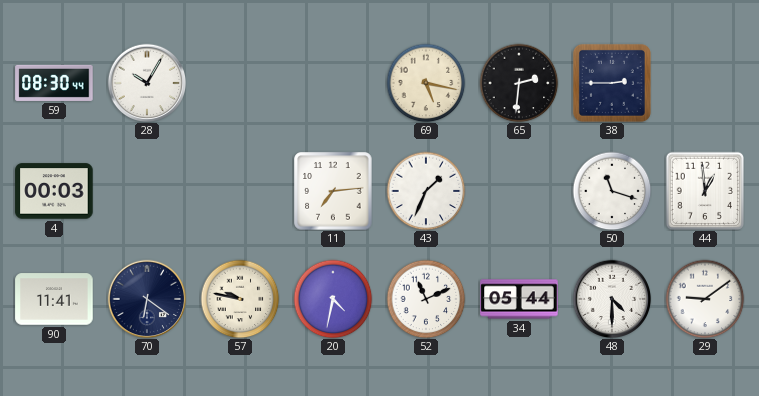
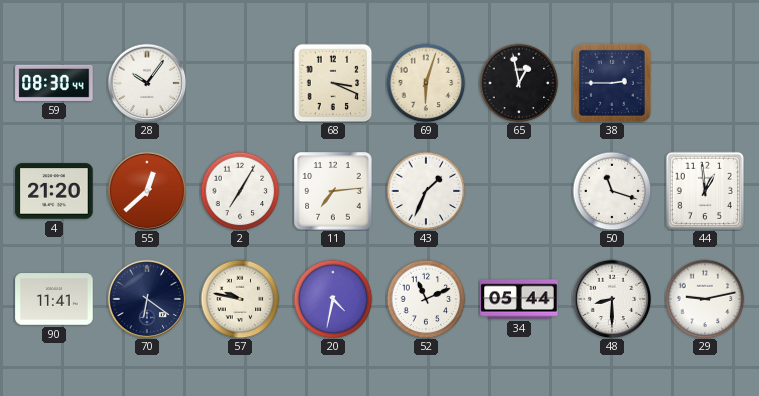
28: 10:05 -> 10:06
68: none -> 3:19
69: 5:17 -> 6:03
65: 2:31 -> 12:58
4: 00:03 -> 21:20
55: none -> 12:38
2: none -> 7:05
48: 4:30 -> 8:30
29: 9:09 -> 9:13
